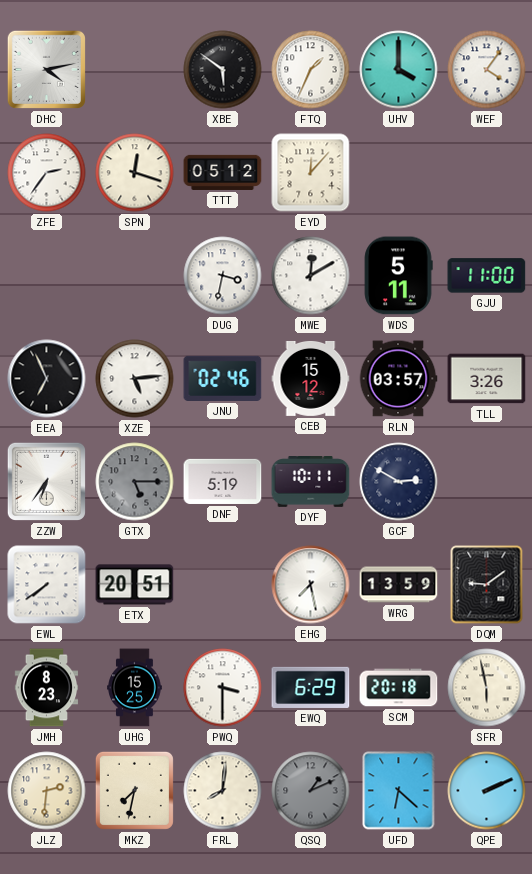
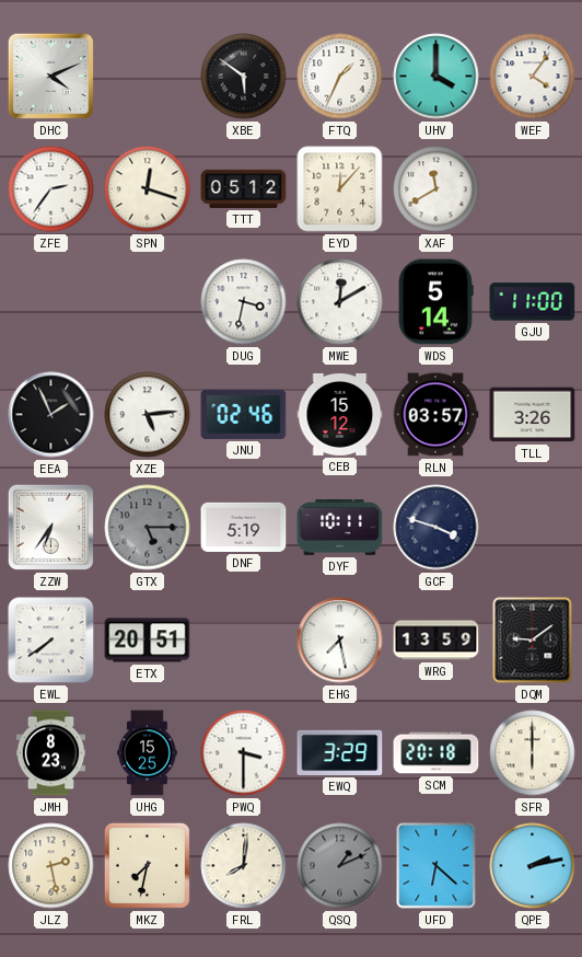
DHC: 4:13 -> 4:11
XAF: none -> 11:40
WDS: 5:11 -> 5:14
EEA: 6:56 -> 1:56
GCF: 2:50 -> 3:48
EWQ: 6:29 -> 3:29
SFR: 5:58 -> 6:00
JLZ: 2:31 -> 2:28
QPE: 2:11 -> 2:13
